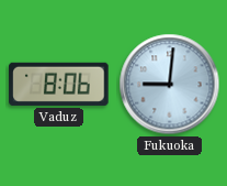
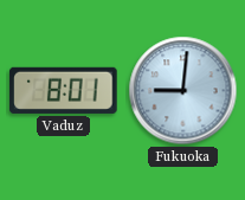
Vaduz: 8:06 -> 8:01
